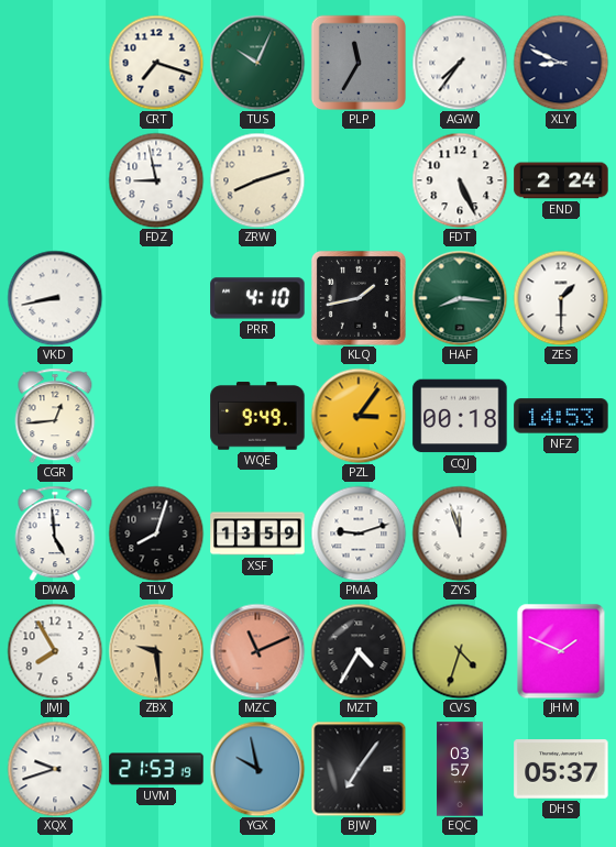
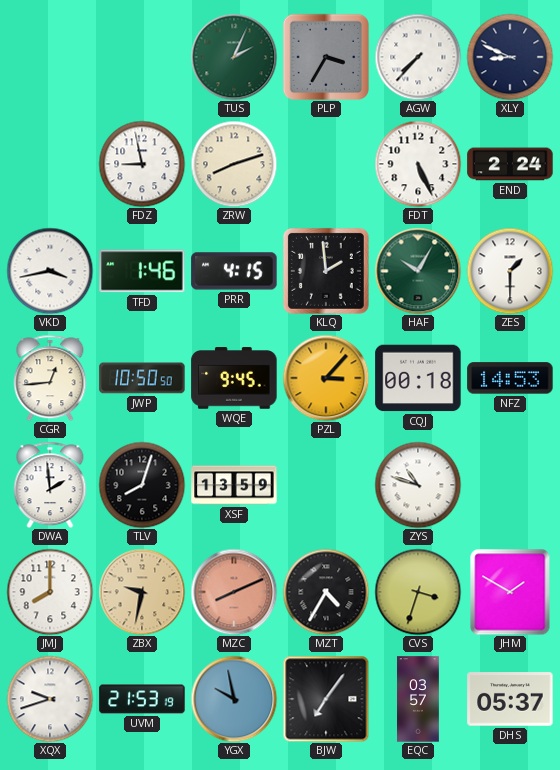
CRT: 7:18 -> none
TUS: 10:04 -> 2:04
PLP: 11:35 -> 3:35
AGW: 7:36 -> 7:37
VKD: 8:43 -> 3:43
TFD: none -> 1:46
PRR: 4:10 -> 4:15
KLQ: 1:43 -> 1:59
HAF: 8:16 -> 10:05
JWP: none -> 10:50
WQE: 9:49 -> 9:45
PZL: 3:06 -> 3:07
DWA: 4:59 -> 1:59
PMA: 9:12 -> none
ZYS: 11:57 -> 10:48
JMJ: 7:55 -> 8:00
ZBX: 9:29 -> 9:32
MZC: 11:11 -> 8:11
CVS: 4:33 -> 3:33
JHM: 1:49 -> 1:50
